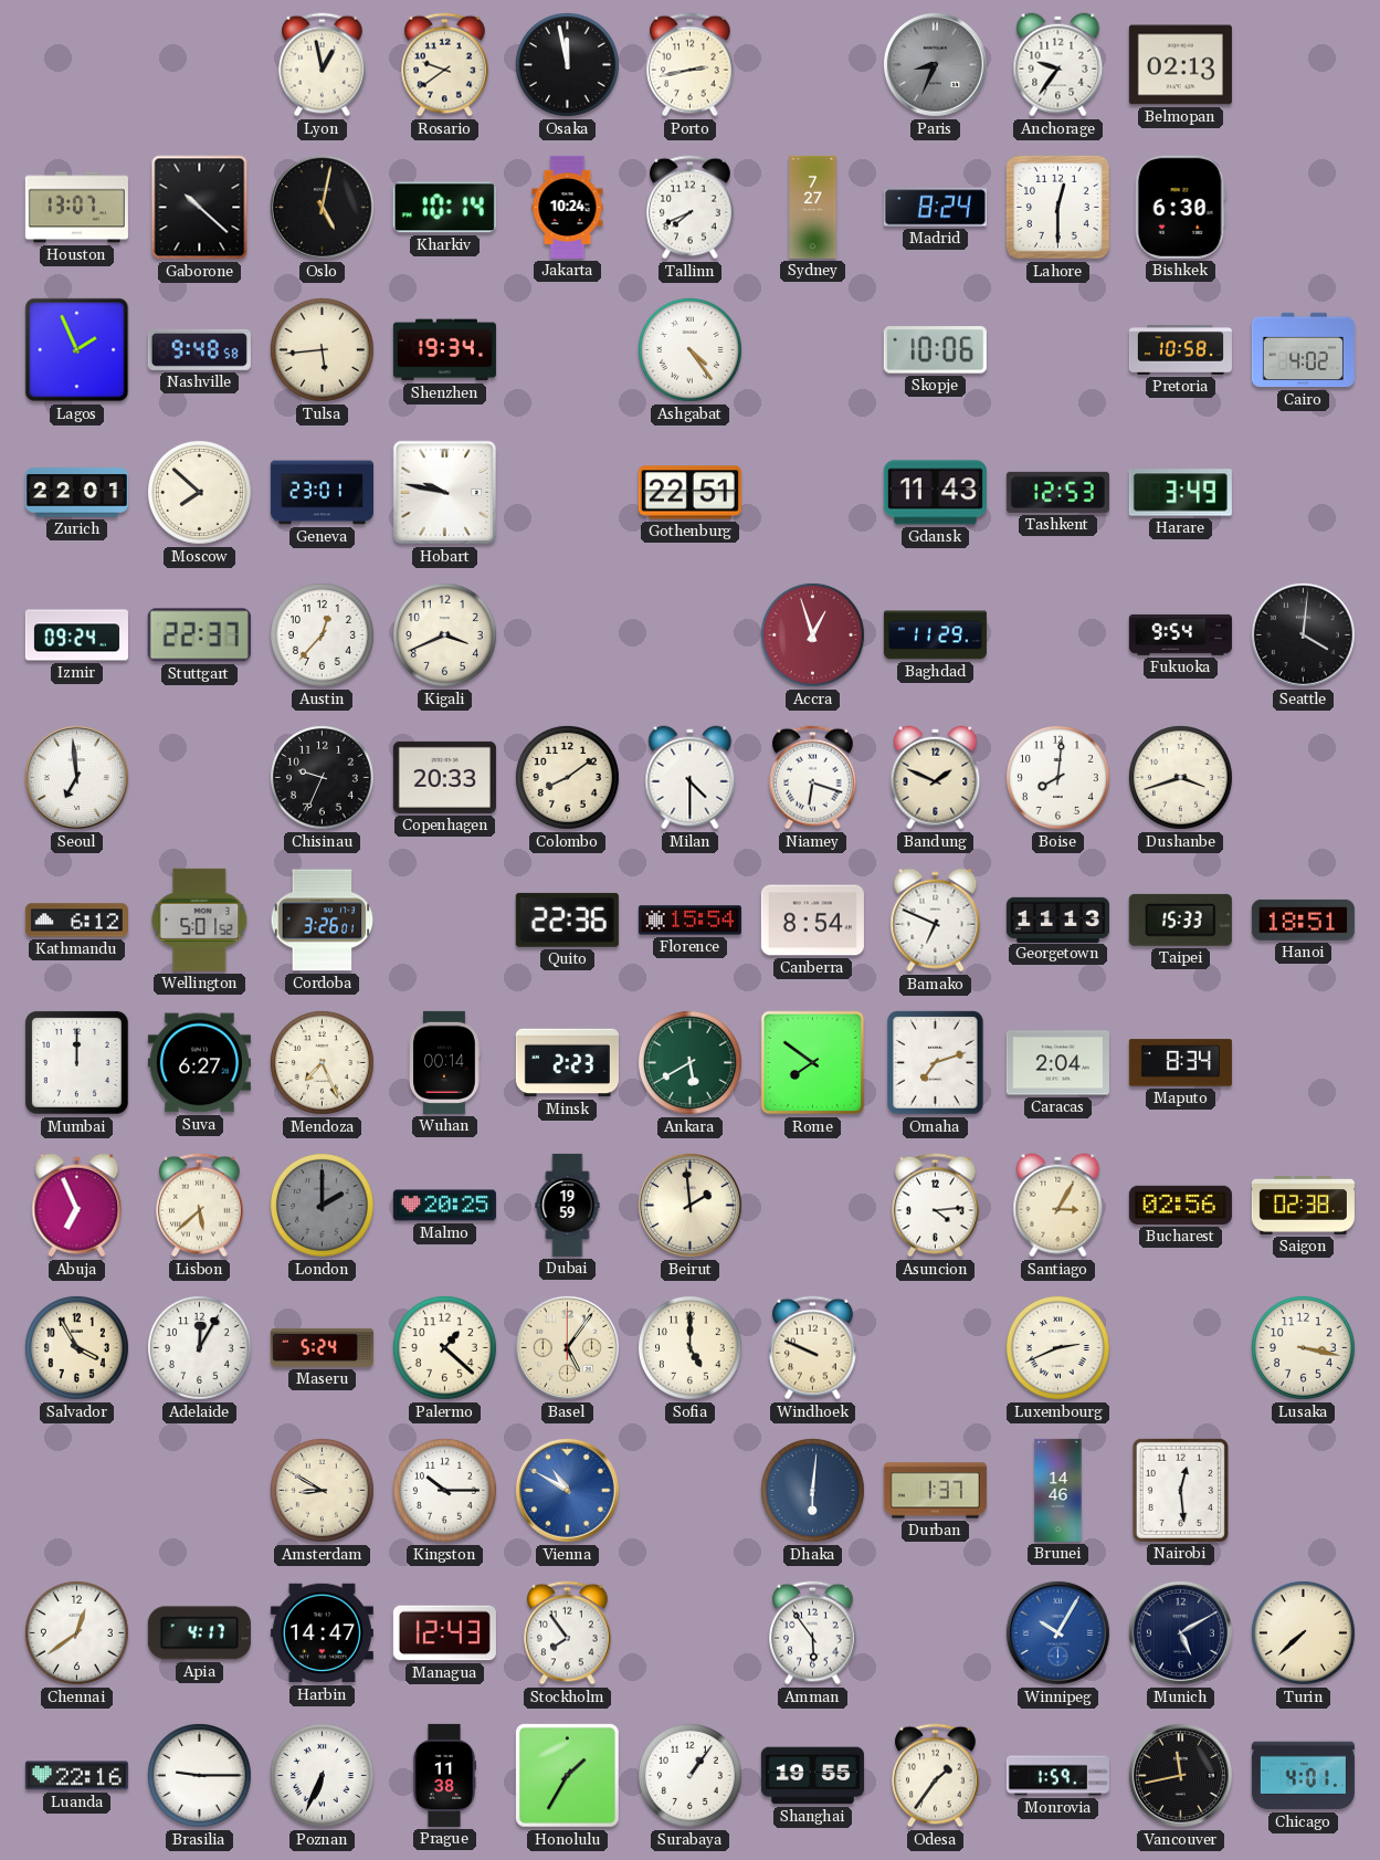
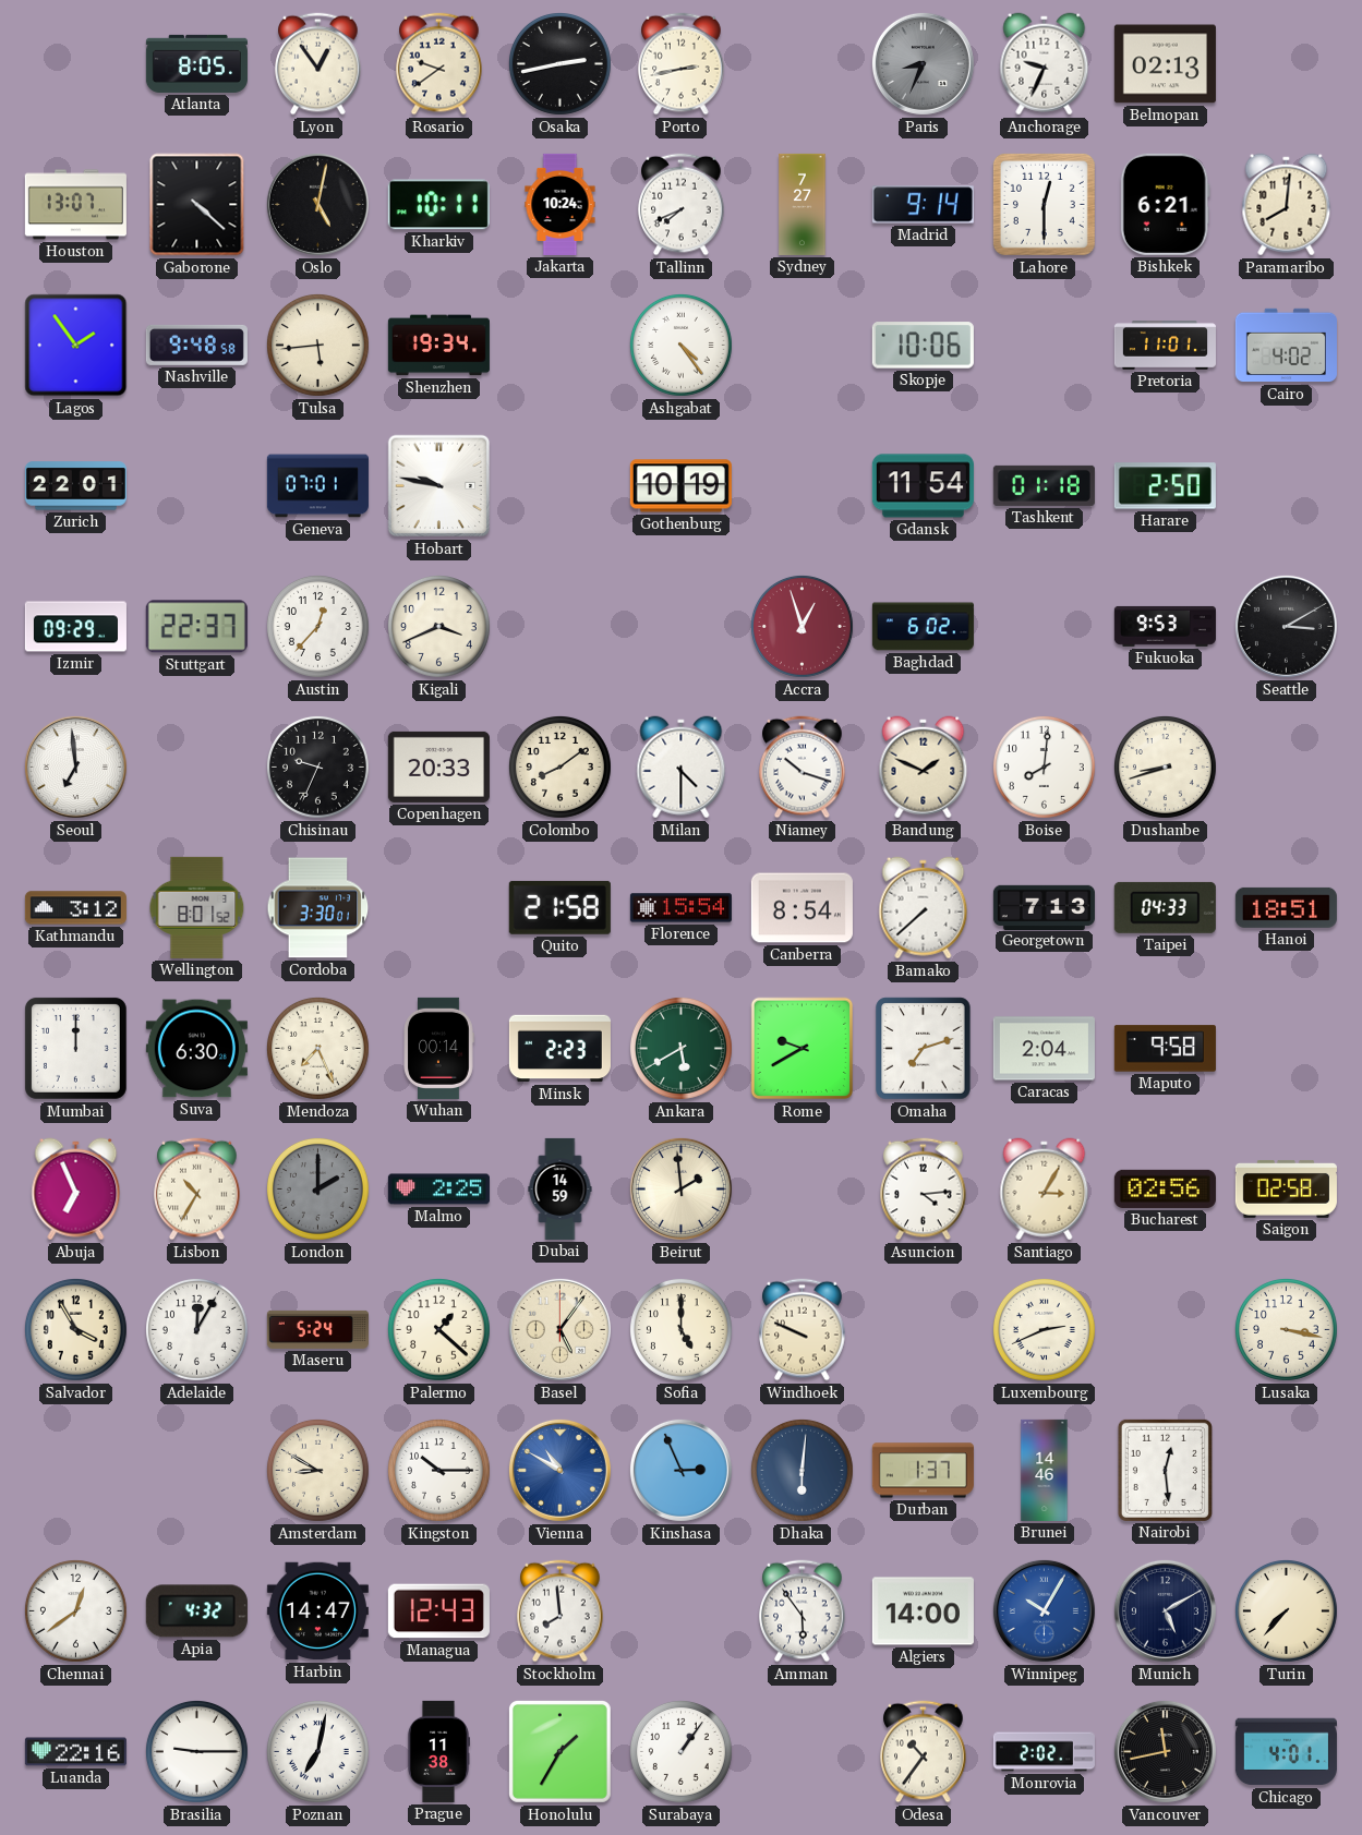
Atlanta: none -> 8:05
Lyon: 12:58 -> 12:54
Osaka: 11:58 -> 2:43
Anchorage: 9:36 -> 9:34
Gaborone: 10:22 -> 4:22
Kharkiv: 10:14 -> 10:11
Madrid: 8:24 -> 9:14
Bishkek: 6:30 -> 6:21
Paramaribo: none -> 8:01
Lagos: 1:56 -> 1:54
Pretoria: 10:58 -> 11:01
Moscow: 7:52 -> none
Geneva: 23:01 -> 07:01
Gothenburg: 22:51 -> 10:19
Gdansk: 11:43 -> 11:54
Tashkent: 12:53 -> 01:18
Harare: 3:49 -> 2:50
Izmir: 09:24 -> 09:29
Baghdad: 11:29 -> 6:02
Fukuoka: 9:54 -> 9:53
Seattle: 4:01 -> 3:10
Niamey: 6:18 -> 10:18
Dushanbe: 3:42 -> 8:42
Kathmandu: 6:12 -> 3:12
Wellington: 5:01 -> 8:01
Cordoba: 3:26 -> 3:30
Quito: 22:36 -> 21:58
Bamako: 6:49 -> 7:38
Georgetown: 11:13 -> 7:13
Taipei: 15:33 -> 04:33
Suva: 6:27 -> 6:30
Rome: 7:51 -> 9:40
Maputo: 8:34 -> 9:58
Lisbon: 5:38 -> 10:35
Malmo: 20:25 -> 2:25
Dubai: 19:59 -> 14:59
Saigon: 02:38 -> 02:58
Kinshasa: none -> 2:56
Apia: 4:17 -> 4:32
Stockholm: 7:54 -> 7:59
Algiers: none -> 14:00
Turin: 7:38 -> 7:37
Poznan: 6:34 -> 7:02
Shanghai: 19:55 -> none
Odesa: 1:36 -> 10:36
Monrovia: 1:59 -> 2:02
